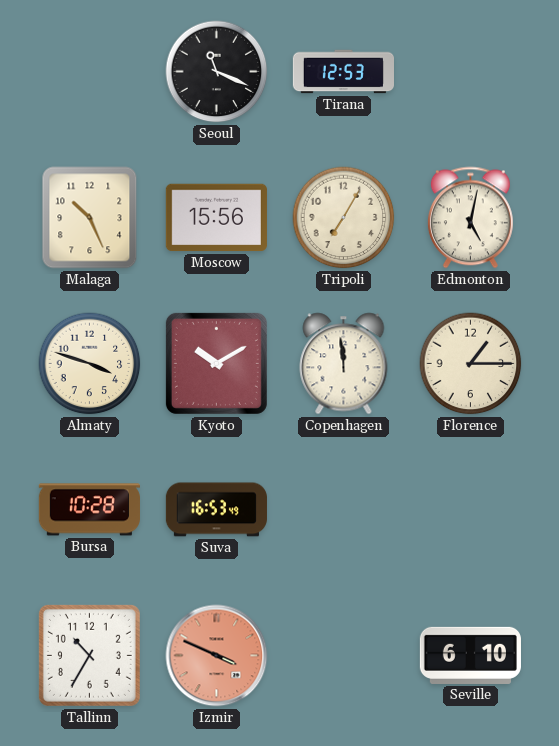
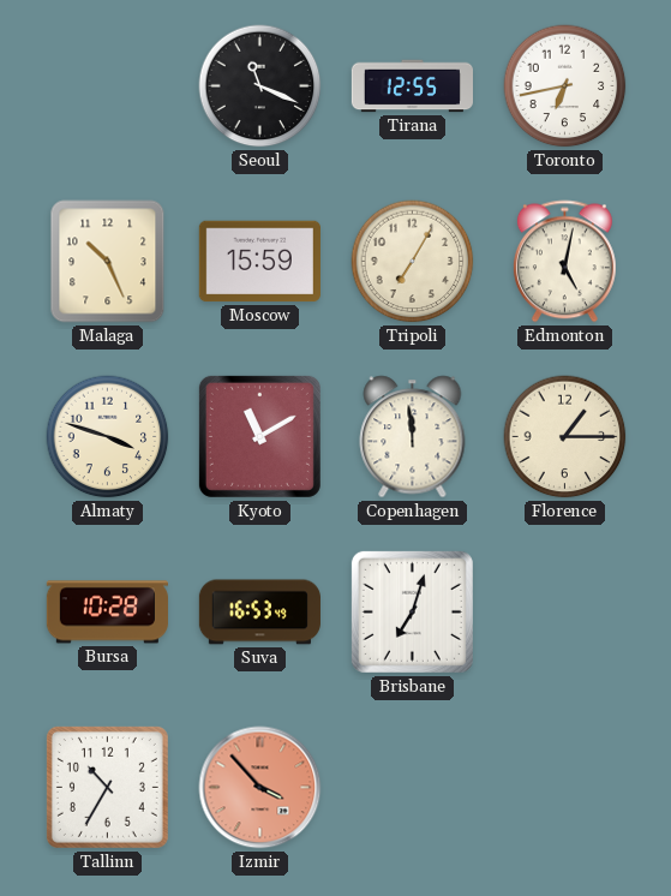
Tirana: 12:53 -> 12:55
Toronto: none -> 6:43
Moscow: 15:56 -> 15:59
Kyoto: 10:10 -> 11:10
Brisbane: none -> 7:03
Izmir: 3:49 -> 3:53
Seville: 6:10 -> none
